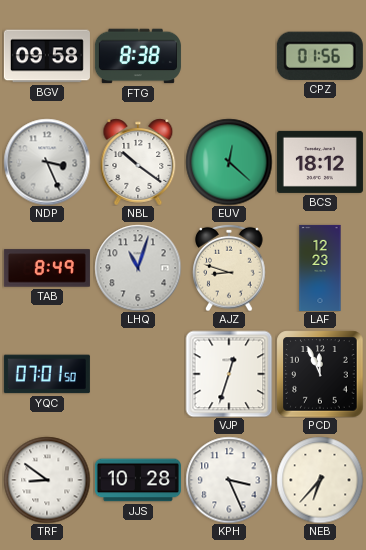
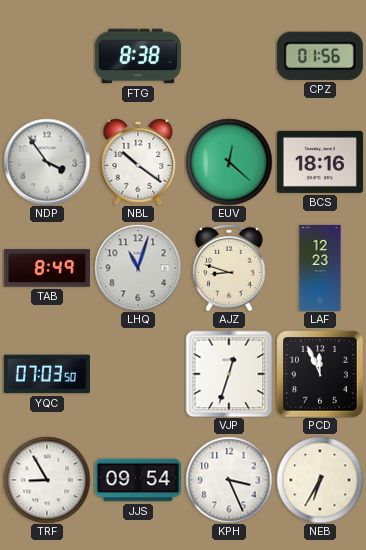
BGV: 09:58 -> none
NDP: 3:26 -> 3:54
BCS: 18:12 -> 18:16
YQC: 07:01 -> 07:03
TRF: 8:51 -> 8:55
JJS: 10:28 -> 09:54
NEB: 6:37 -> 6:35
